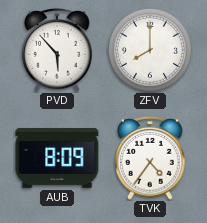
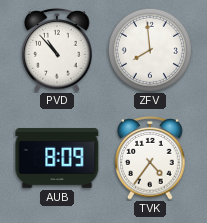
PVD: 5:53 -> 10:53
ZFV: 8:00 -> 7:59
